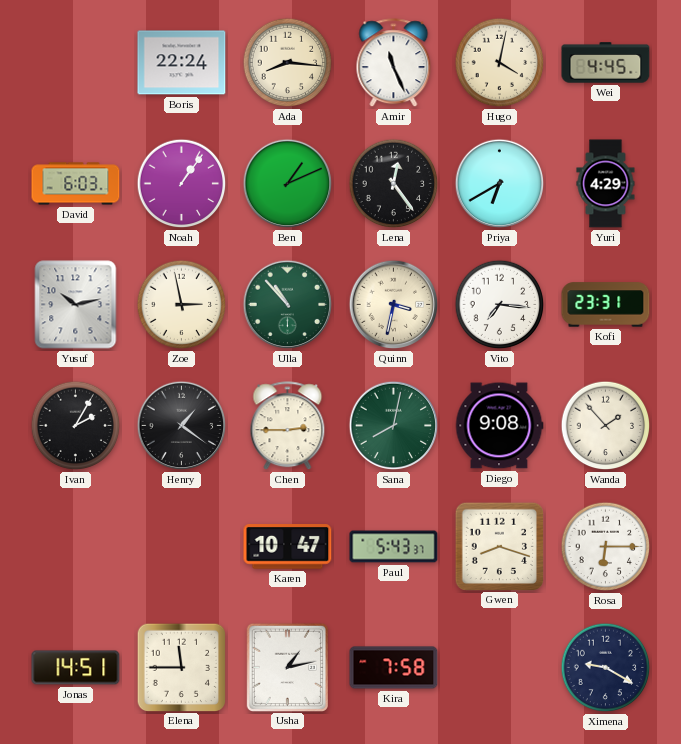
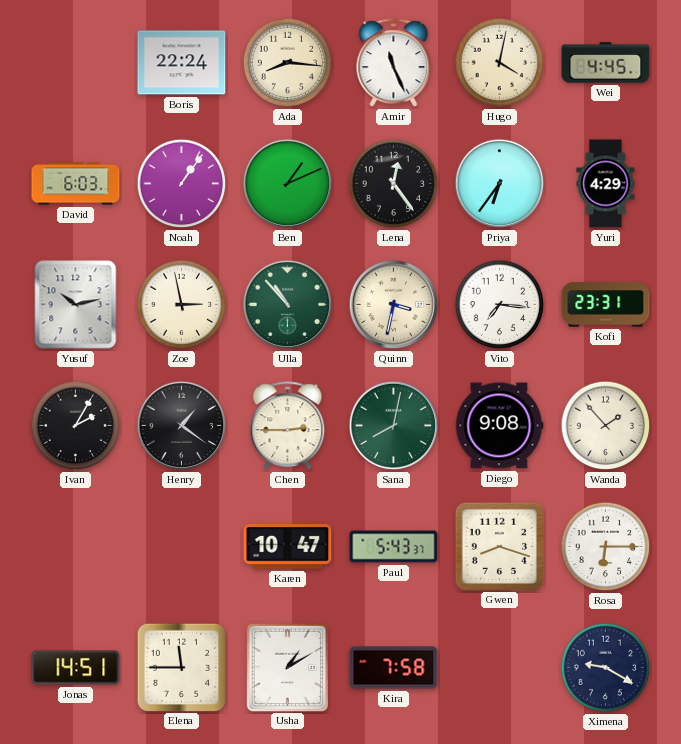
Priya: 6:40 -> 6:36
Usha: 1:13 -> 1:10
